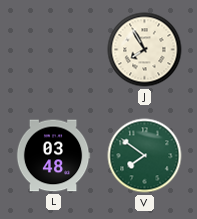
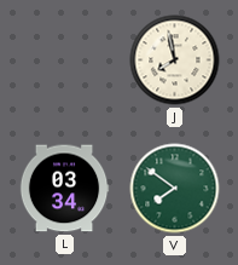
J: 7:55 -> 7:58
L: 03:48 -> 03:34
